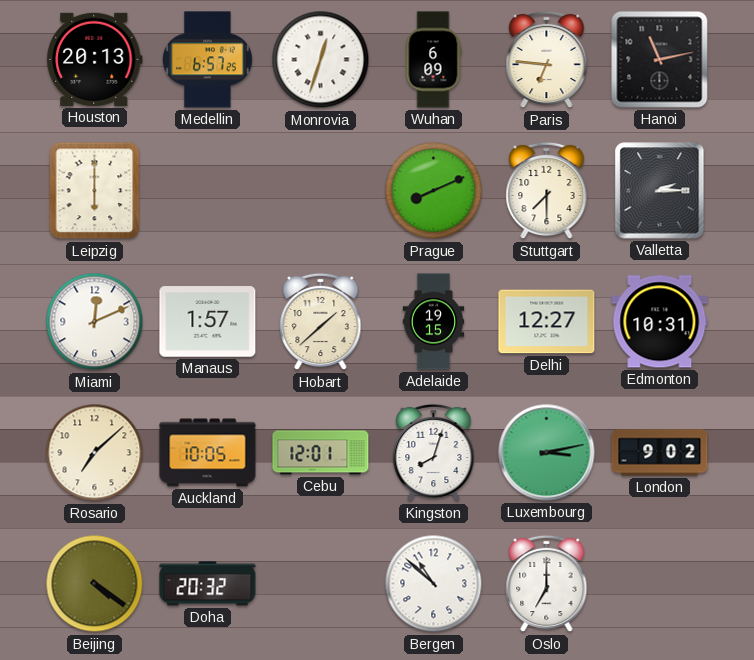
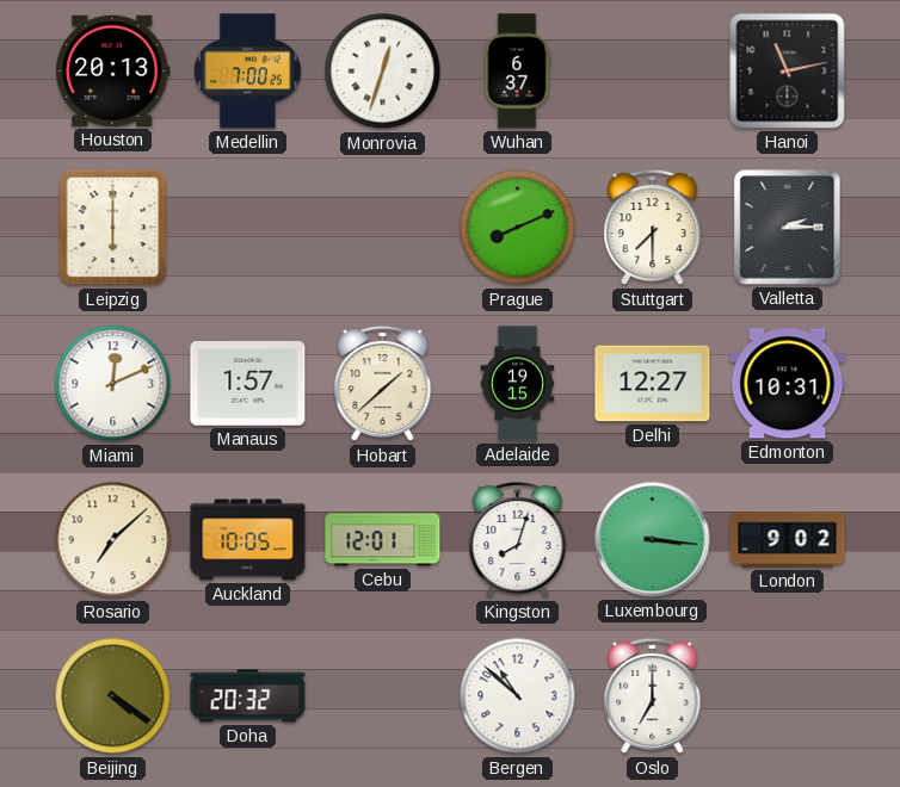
Medellin: 6:57 -> 7:00
Wuhan: 6:09 -> 6:37
Paris: 6:46 -> none
Luxembourg: 3:13 -> 3:16
